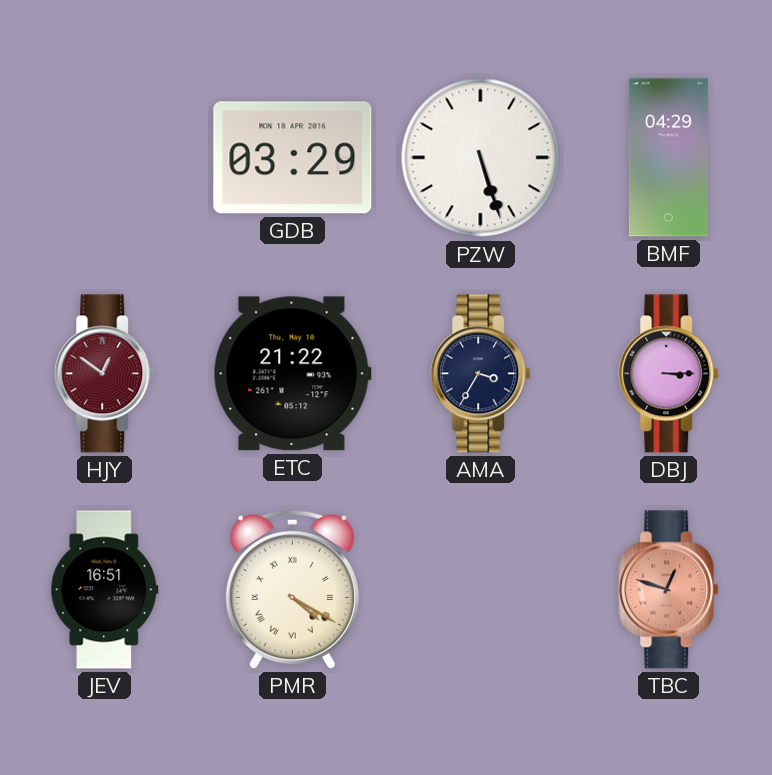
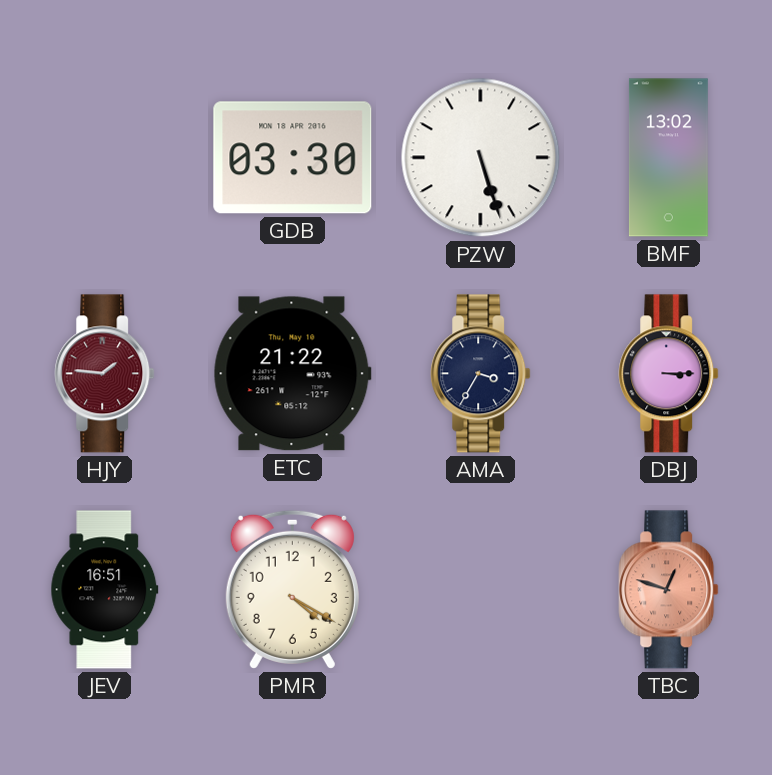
GDB: 03:29 -> 03:30
BMF: 04:29 -> 13:02
HJY: 12:51 -> 1:46
PMR numerals: Roman -> Arabic
